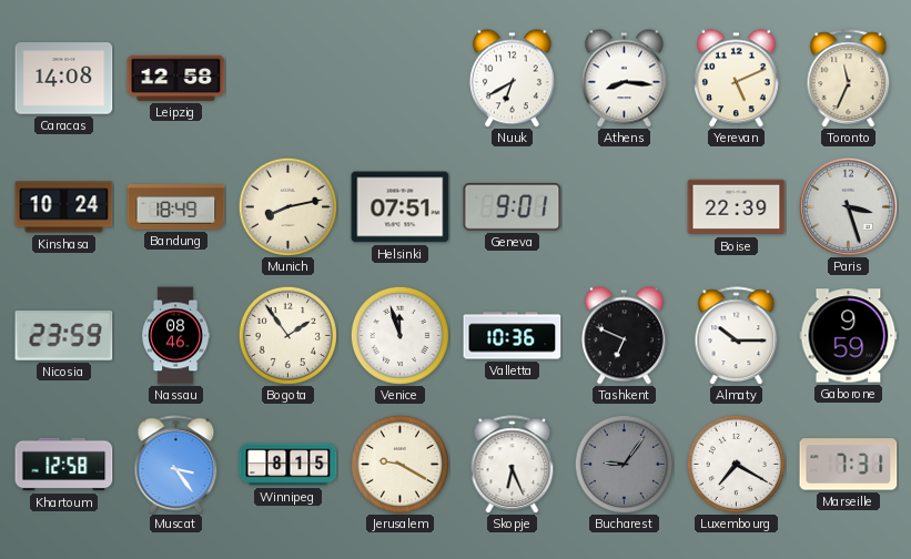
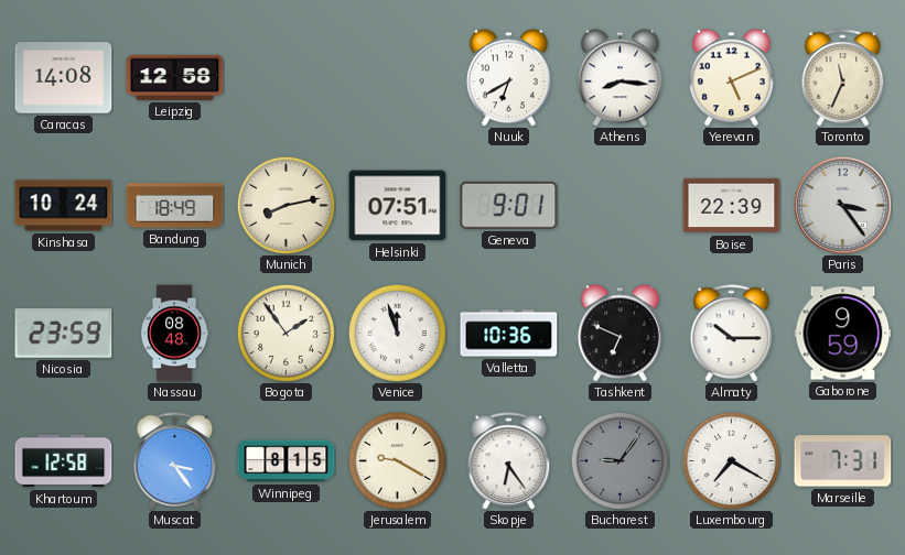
Paris: 3:27 -> 3:24
Nassau: 08:46 -> 08:48
Skopje: 6:26 -> 6:24
